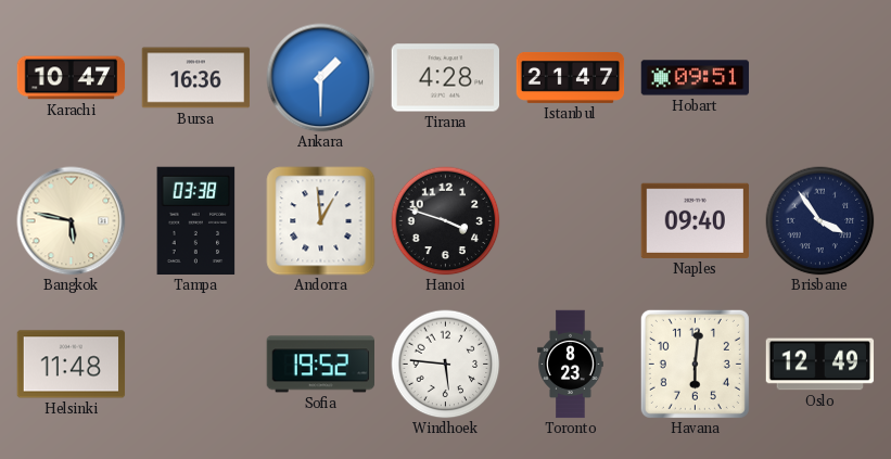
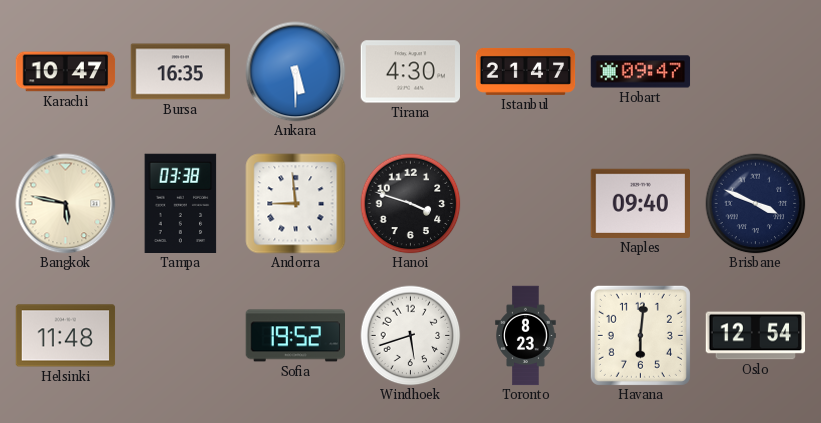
Bursa: 16:36 -> 16:35
Ankara: 1:30 -> 5:30
Tirana: 4:28 -> 4:30
Hobart: 09:51 -> 09:47
Andorra: 12:59 -> 8:59
Brisbane: 3:54 -> 3:49
Windhoek: 5:46 -> 5:42
Oslo: 12:49 -> 12:54
